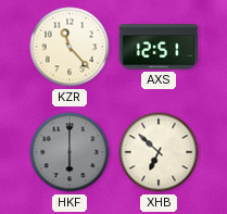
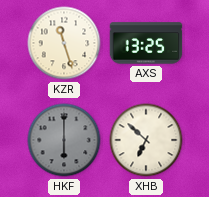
KZR: 11:23 -> 11:27
AXS: 12:51 -> 13:25
